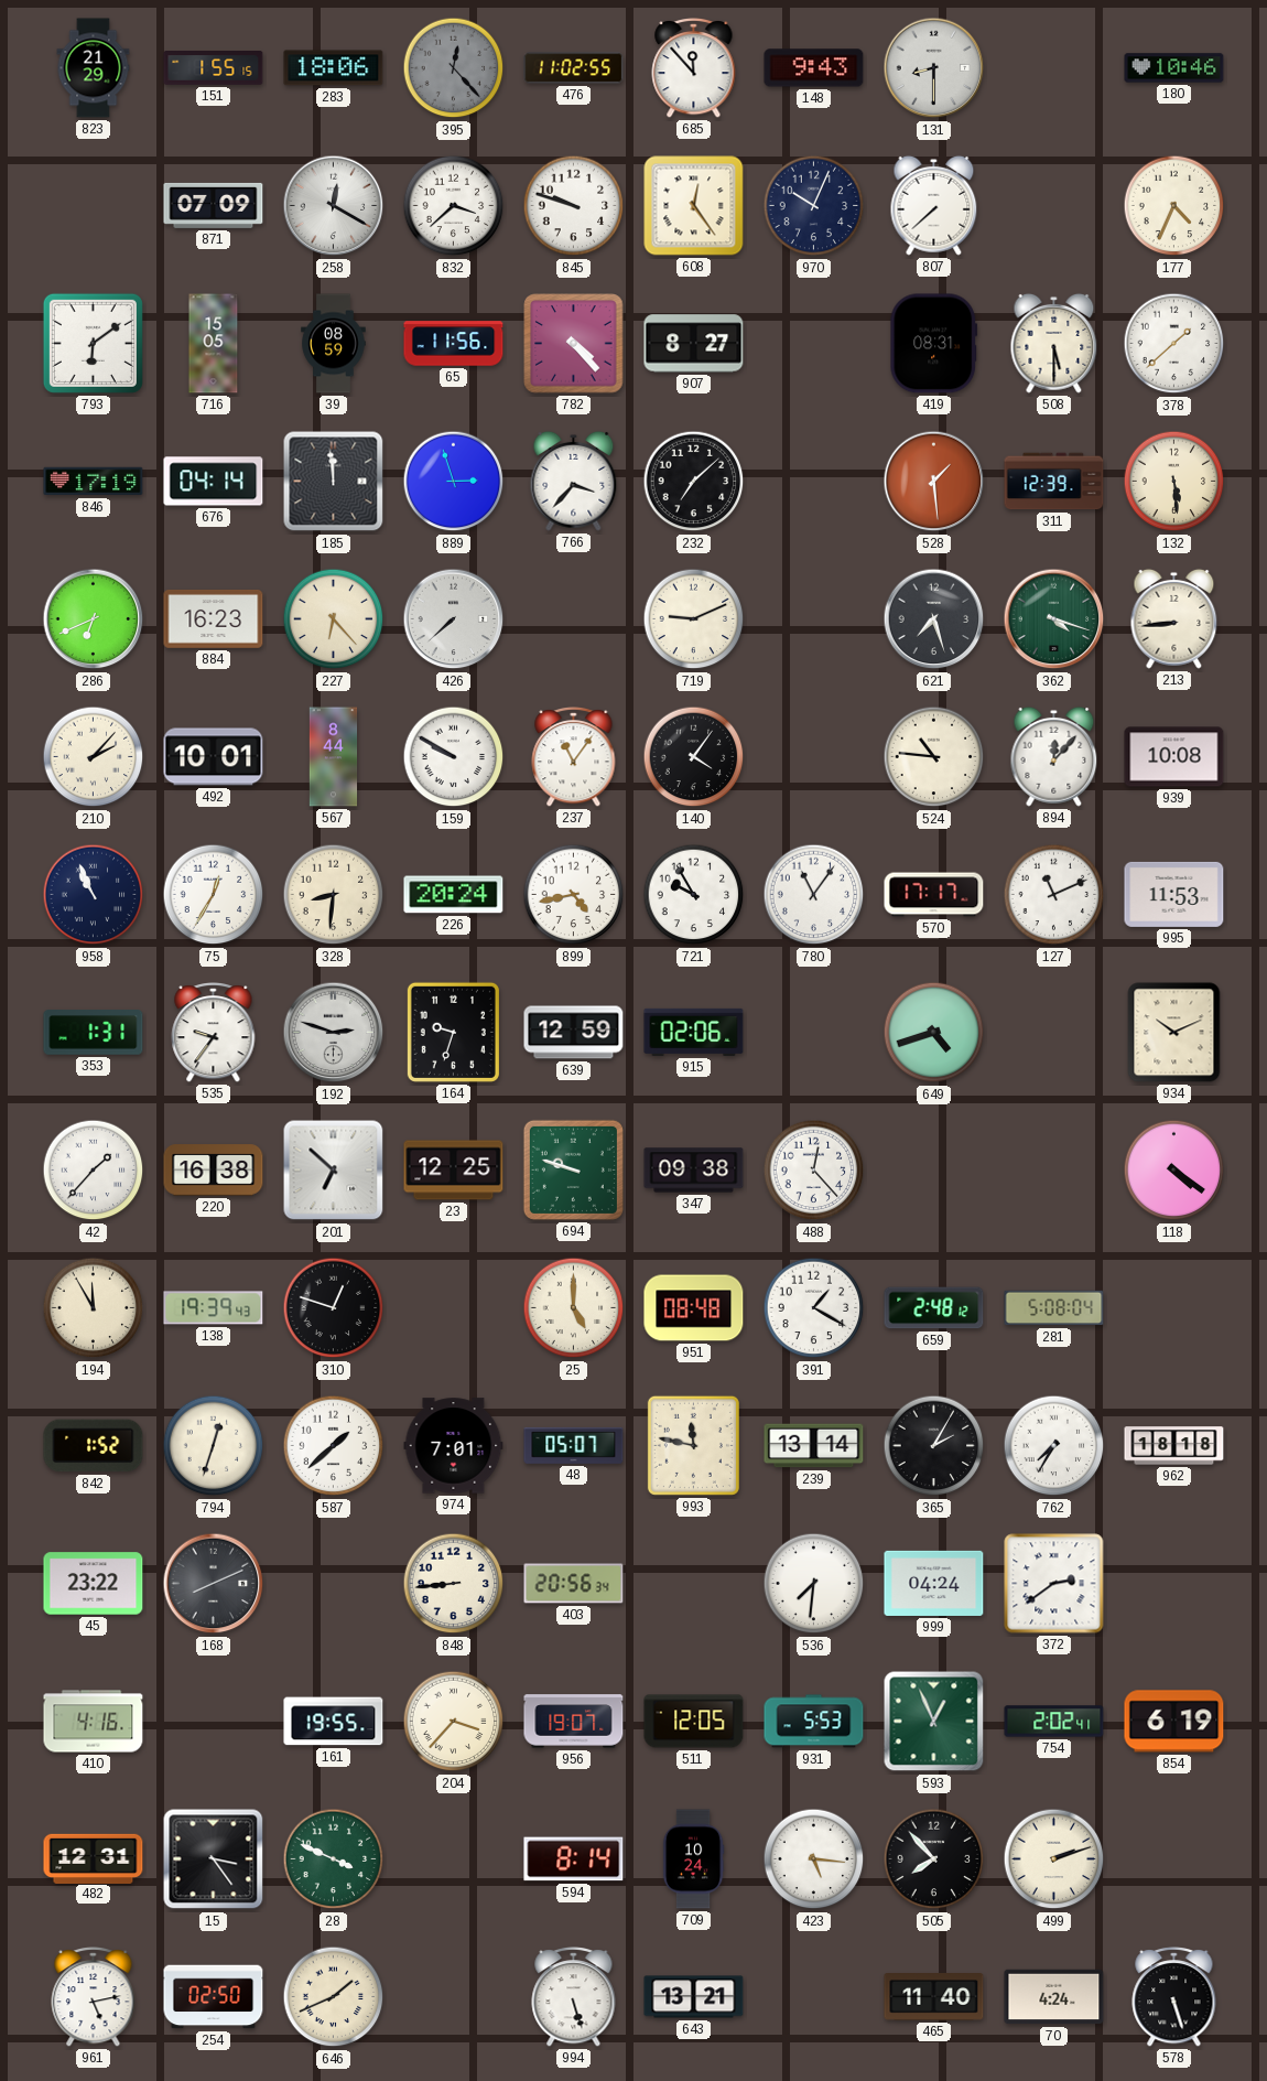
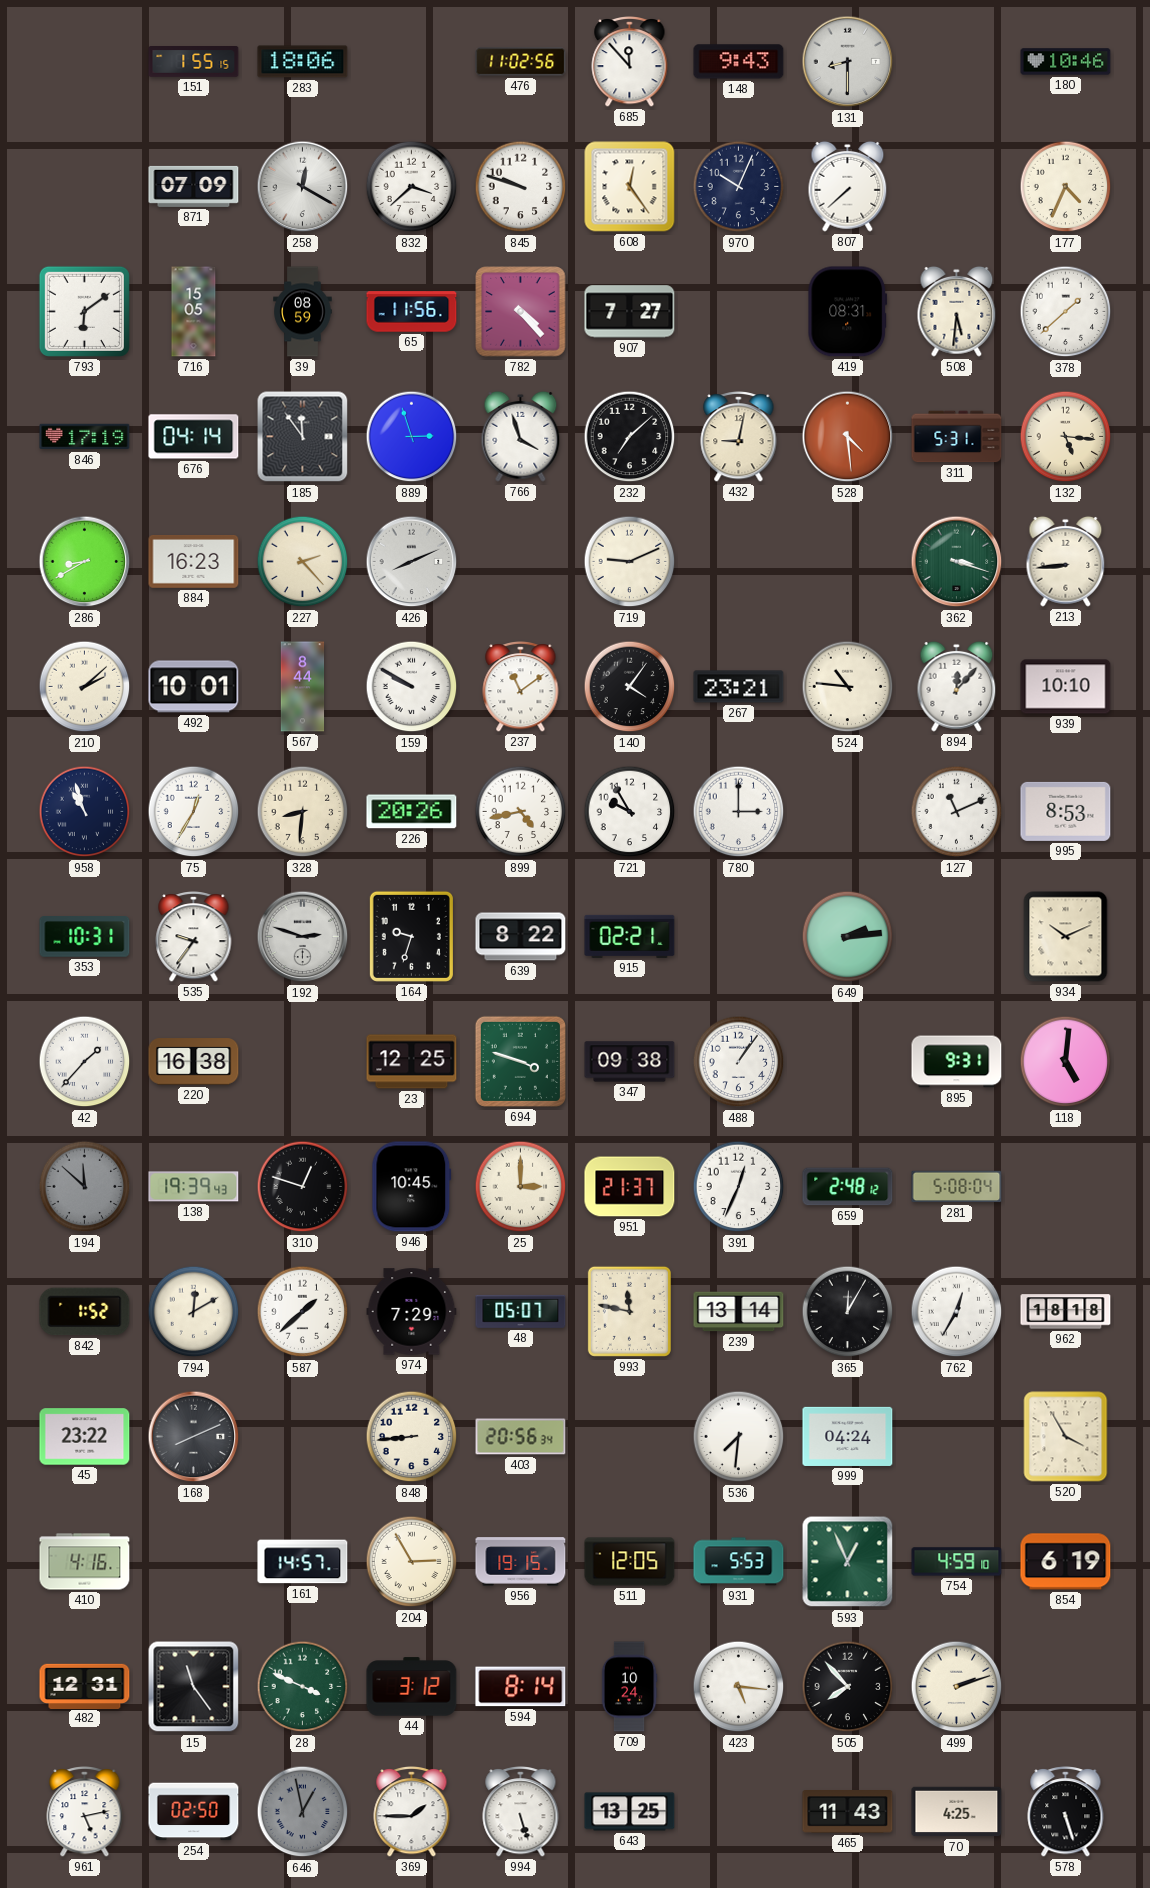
823: 21:29 -> none
395: 12:23 -> none
476: 11:02:55 -> 11:02:56
907: 8:27 -> 7:27
508: 5:30 -> 5:31
185: 11:59 -> 11:54
766: 3:37 -> 3:57
432: none -> 9:02
528: 1:29 -> 4:29
311: 12:39 -> 5:31
132: 5:29 -> 5:16
286: 6:41 -> 8:40
227: 6:23 -> 2:23
426: 7:38 -> 8:11
621: 7:27 -> none
362: 4:18 -> 3:18
210: 2:07 -> 2:08
237: 11:06 -> 11:09
267: none -> 23:21
939: 10:08 -> 10:10
958: 10:56 -> 10:57
226: 20:24 -> 20:26
780: 11:06 -> 3:00
570: 17:17 -> none
995: 11:53 -> 8:53
353: 1:31 -> 10:31
639: 12:59 -> 8:22
915: 02:06 -> 02:21
649: 4:42 -> 2:14
201: 6:52 -> none
694: 9:48 -> 3:48
488: 12:23 -> 1:06
895: none -> 9:31
118: 4:21 -> 5:01
194: 11:55 -> 11:52
194 dial: cream -> grey
946: none -> 10:45
25: 5:00 -> 3:00
951: 08:48 -> 21:37
391: 1:20 -> 12:34
794: 12:33 -> 12:10
974: 7:01 -> 7:29
365: 2:05 -> 12:05
762: 7:35 -> 12:35
372: 2:39 -> none
520: none -> 3:55
161: 19:55 -> 14:57
204: 3:37 -> 2:55
956: 19:07 -> 19:15
754: 2:02 -> 4:59
15: 3:24 -> 11:24
44: none -> 3:12
646: 1:41 -> 12:58
646 dial: cream -> grey
369: none -> 1:45
643: 13:21 -> 13:25
465: 11:40 -> 11:43
70: 4:24 -> 4:25
